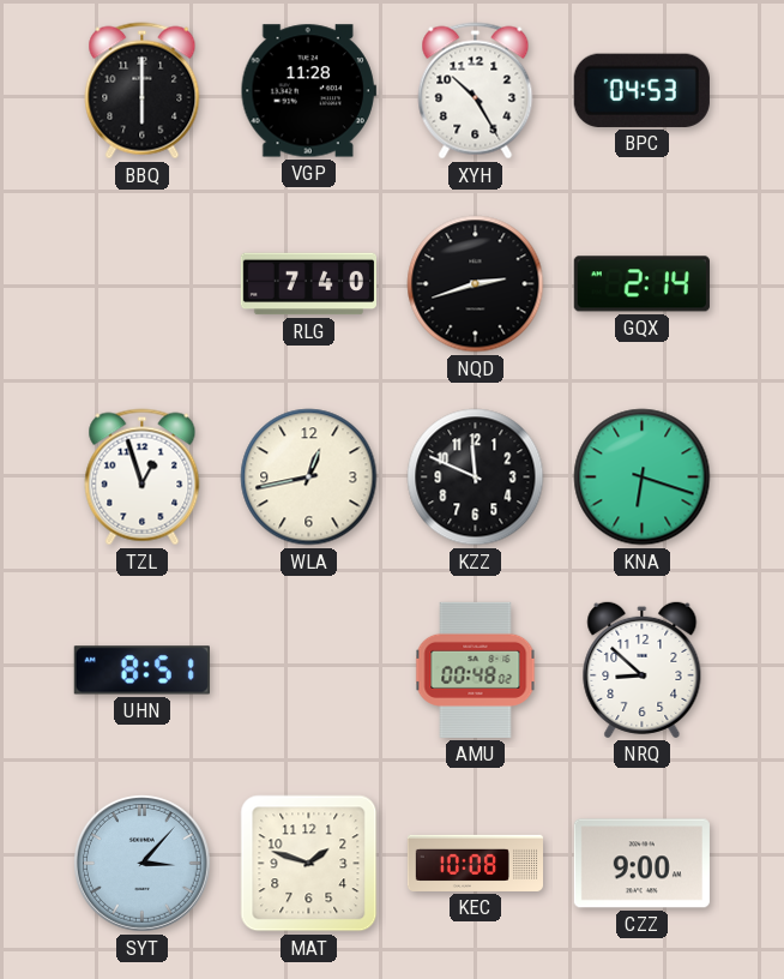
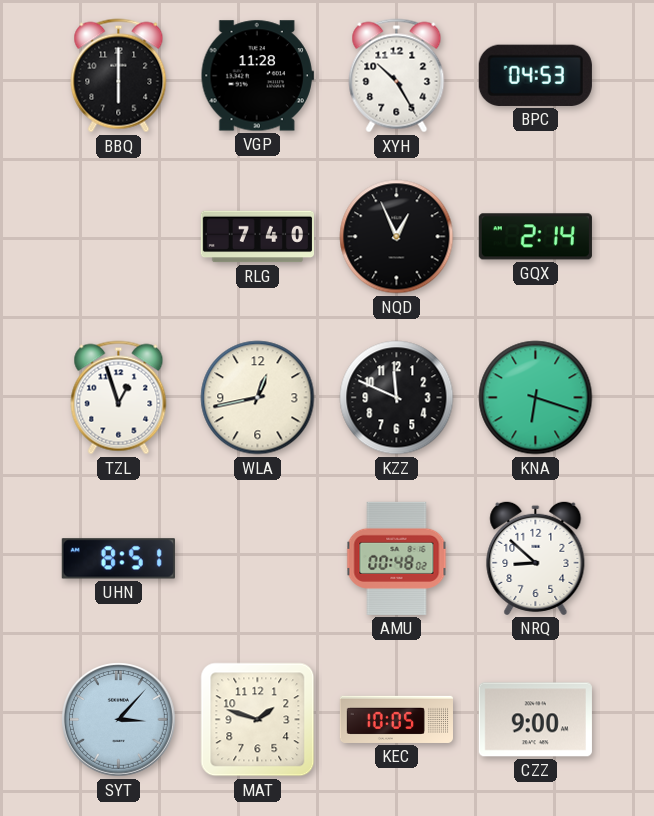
NQD: 2:42 -> 12:56
KEC: 10:08 -> 10:05
